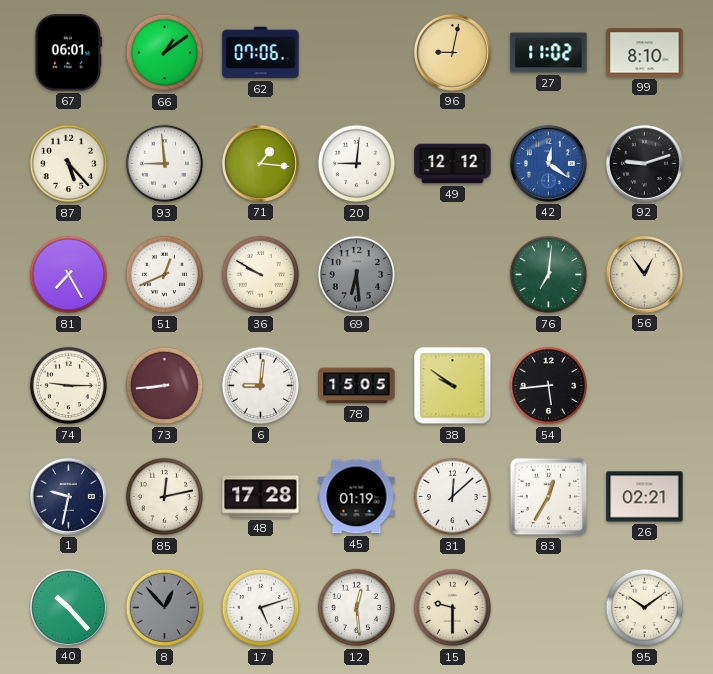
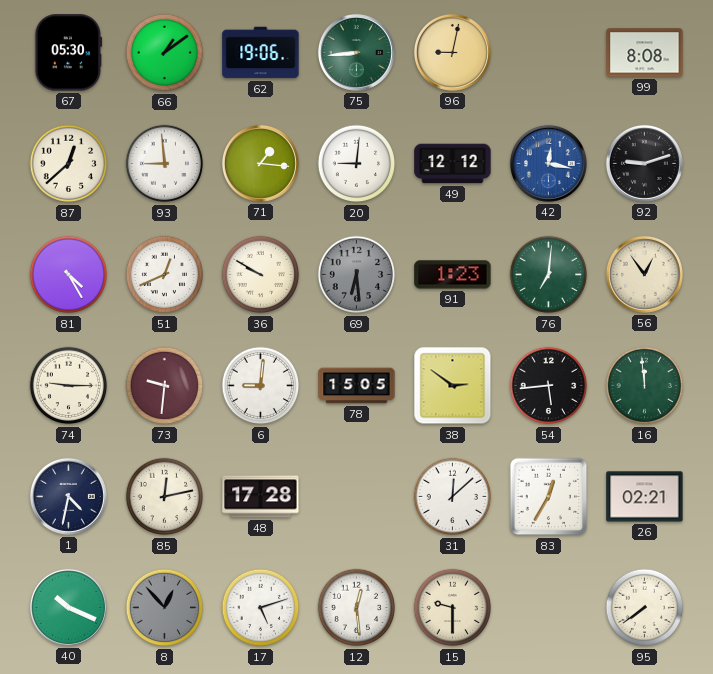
67: 06:01 -> 05:30
62: 07:06 -> 19:06
75: none -> 8:44
27: 11:02 -> none
99: 8:10 -> 8:08
87: 5:23 -> 12:38
42: 12:21 -> 12:17
81: 7:25 -> 4:25
91: none -> 1:23
73: 8:44 -> 9:31
38: 9:51 -> 2:51
16: none -> 11:59
1: 9:32 -> 4:32
45: 01:19 -> none
40: 10:23 -> 10:19
95: 10:09 -> 7:39
